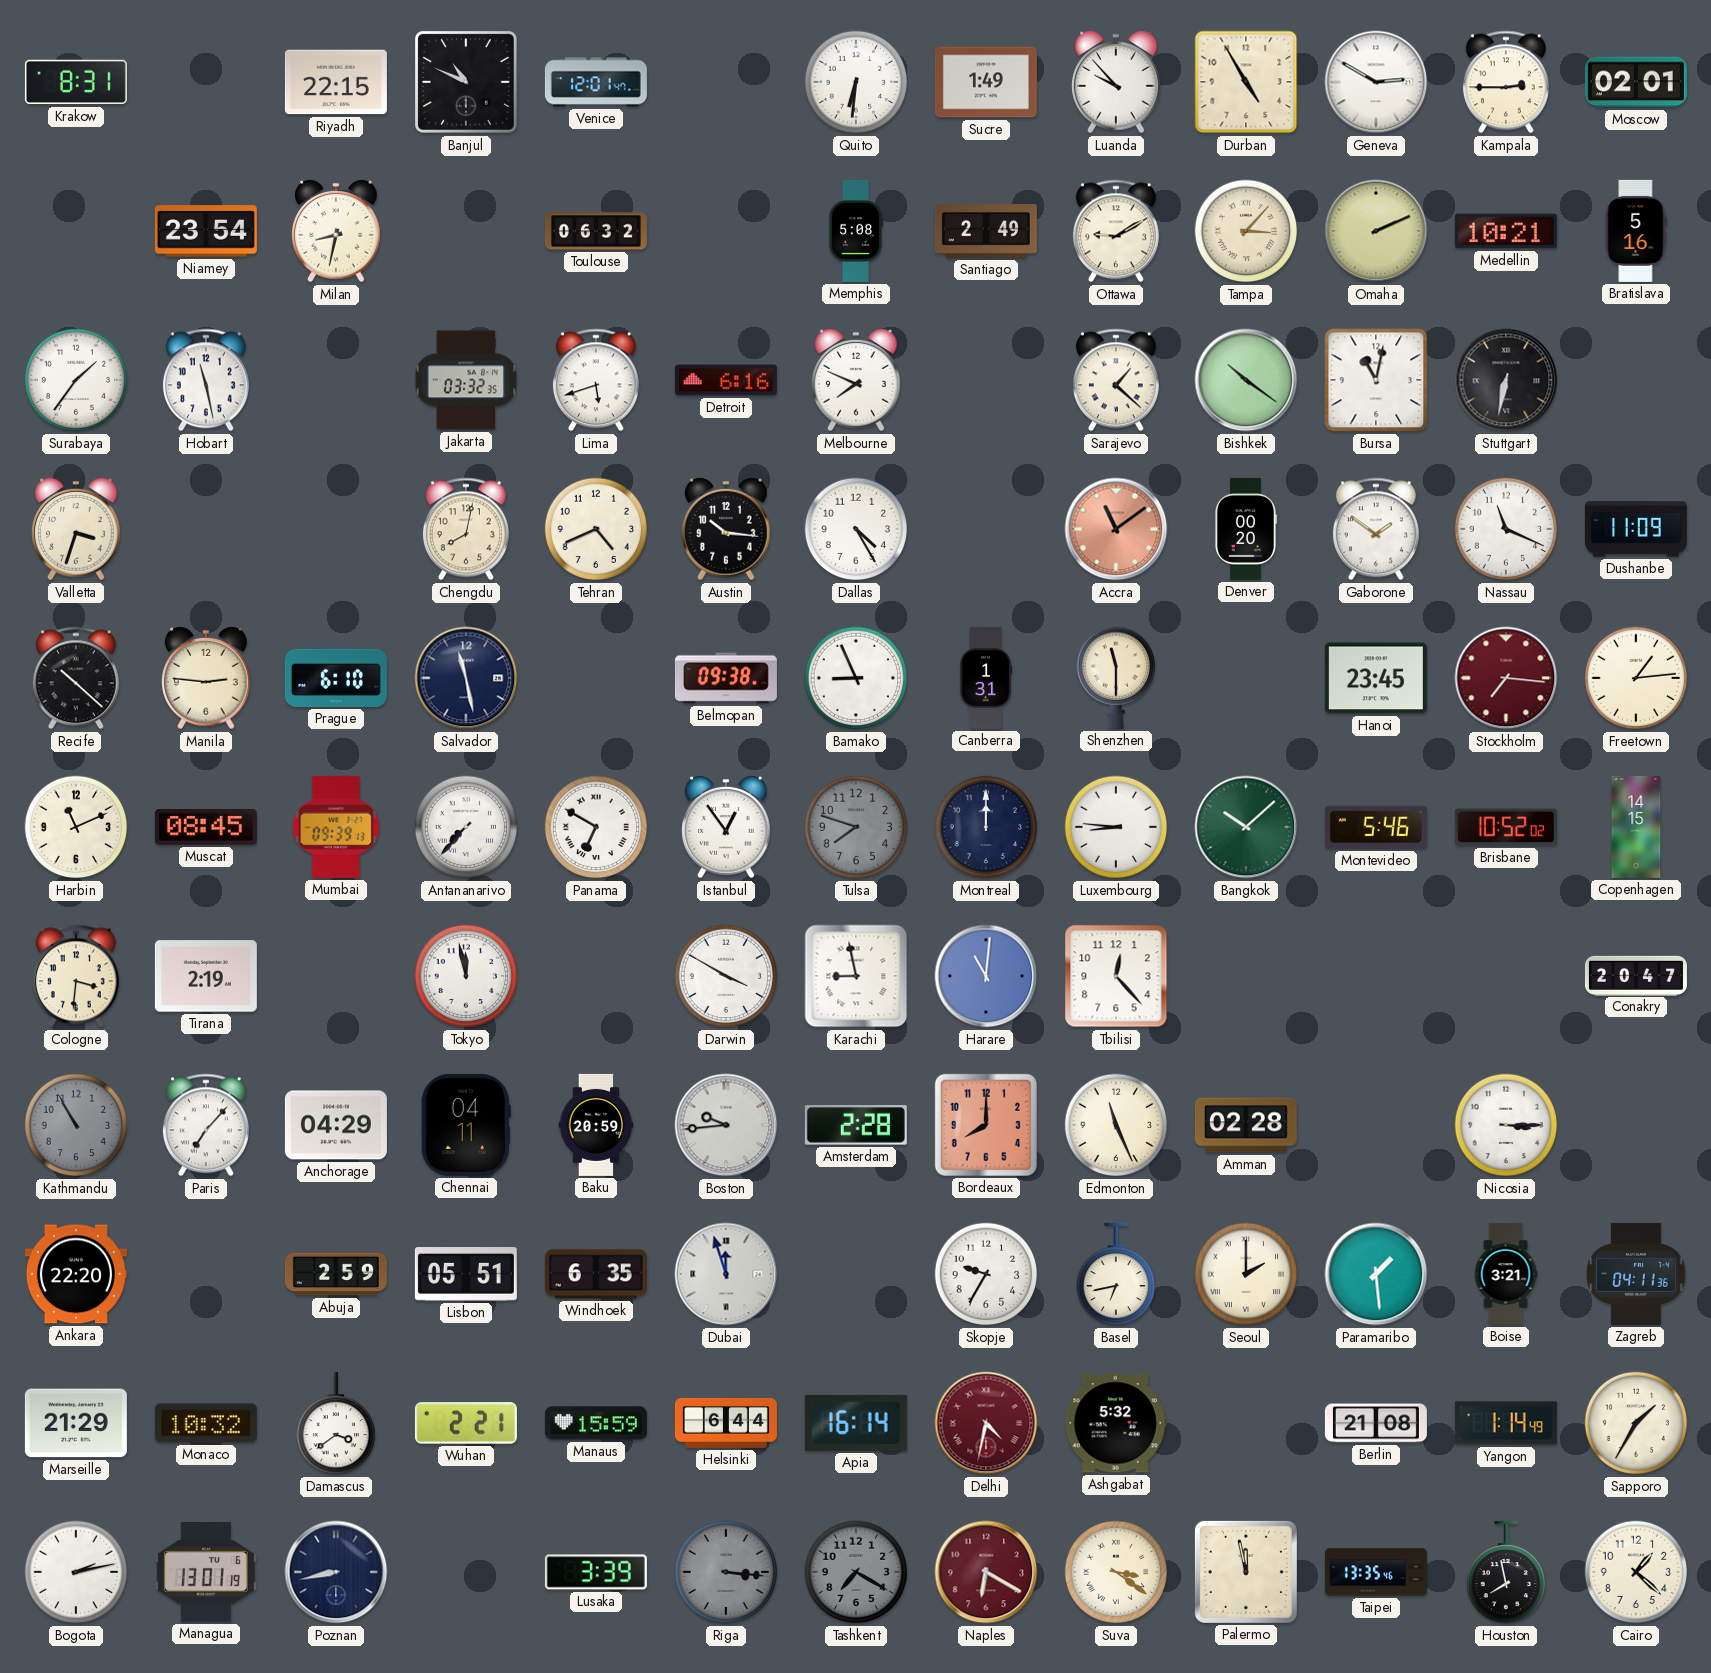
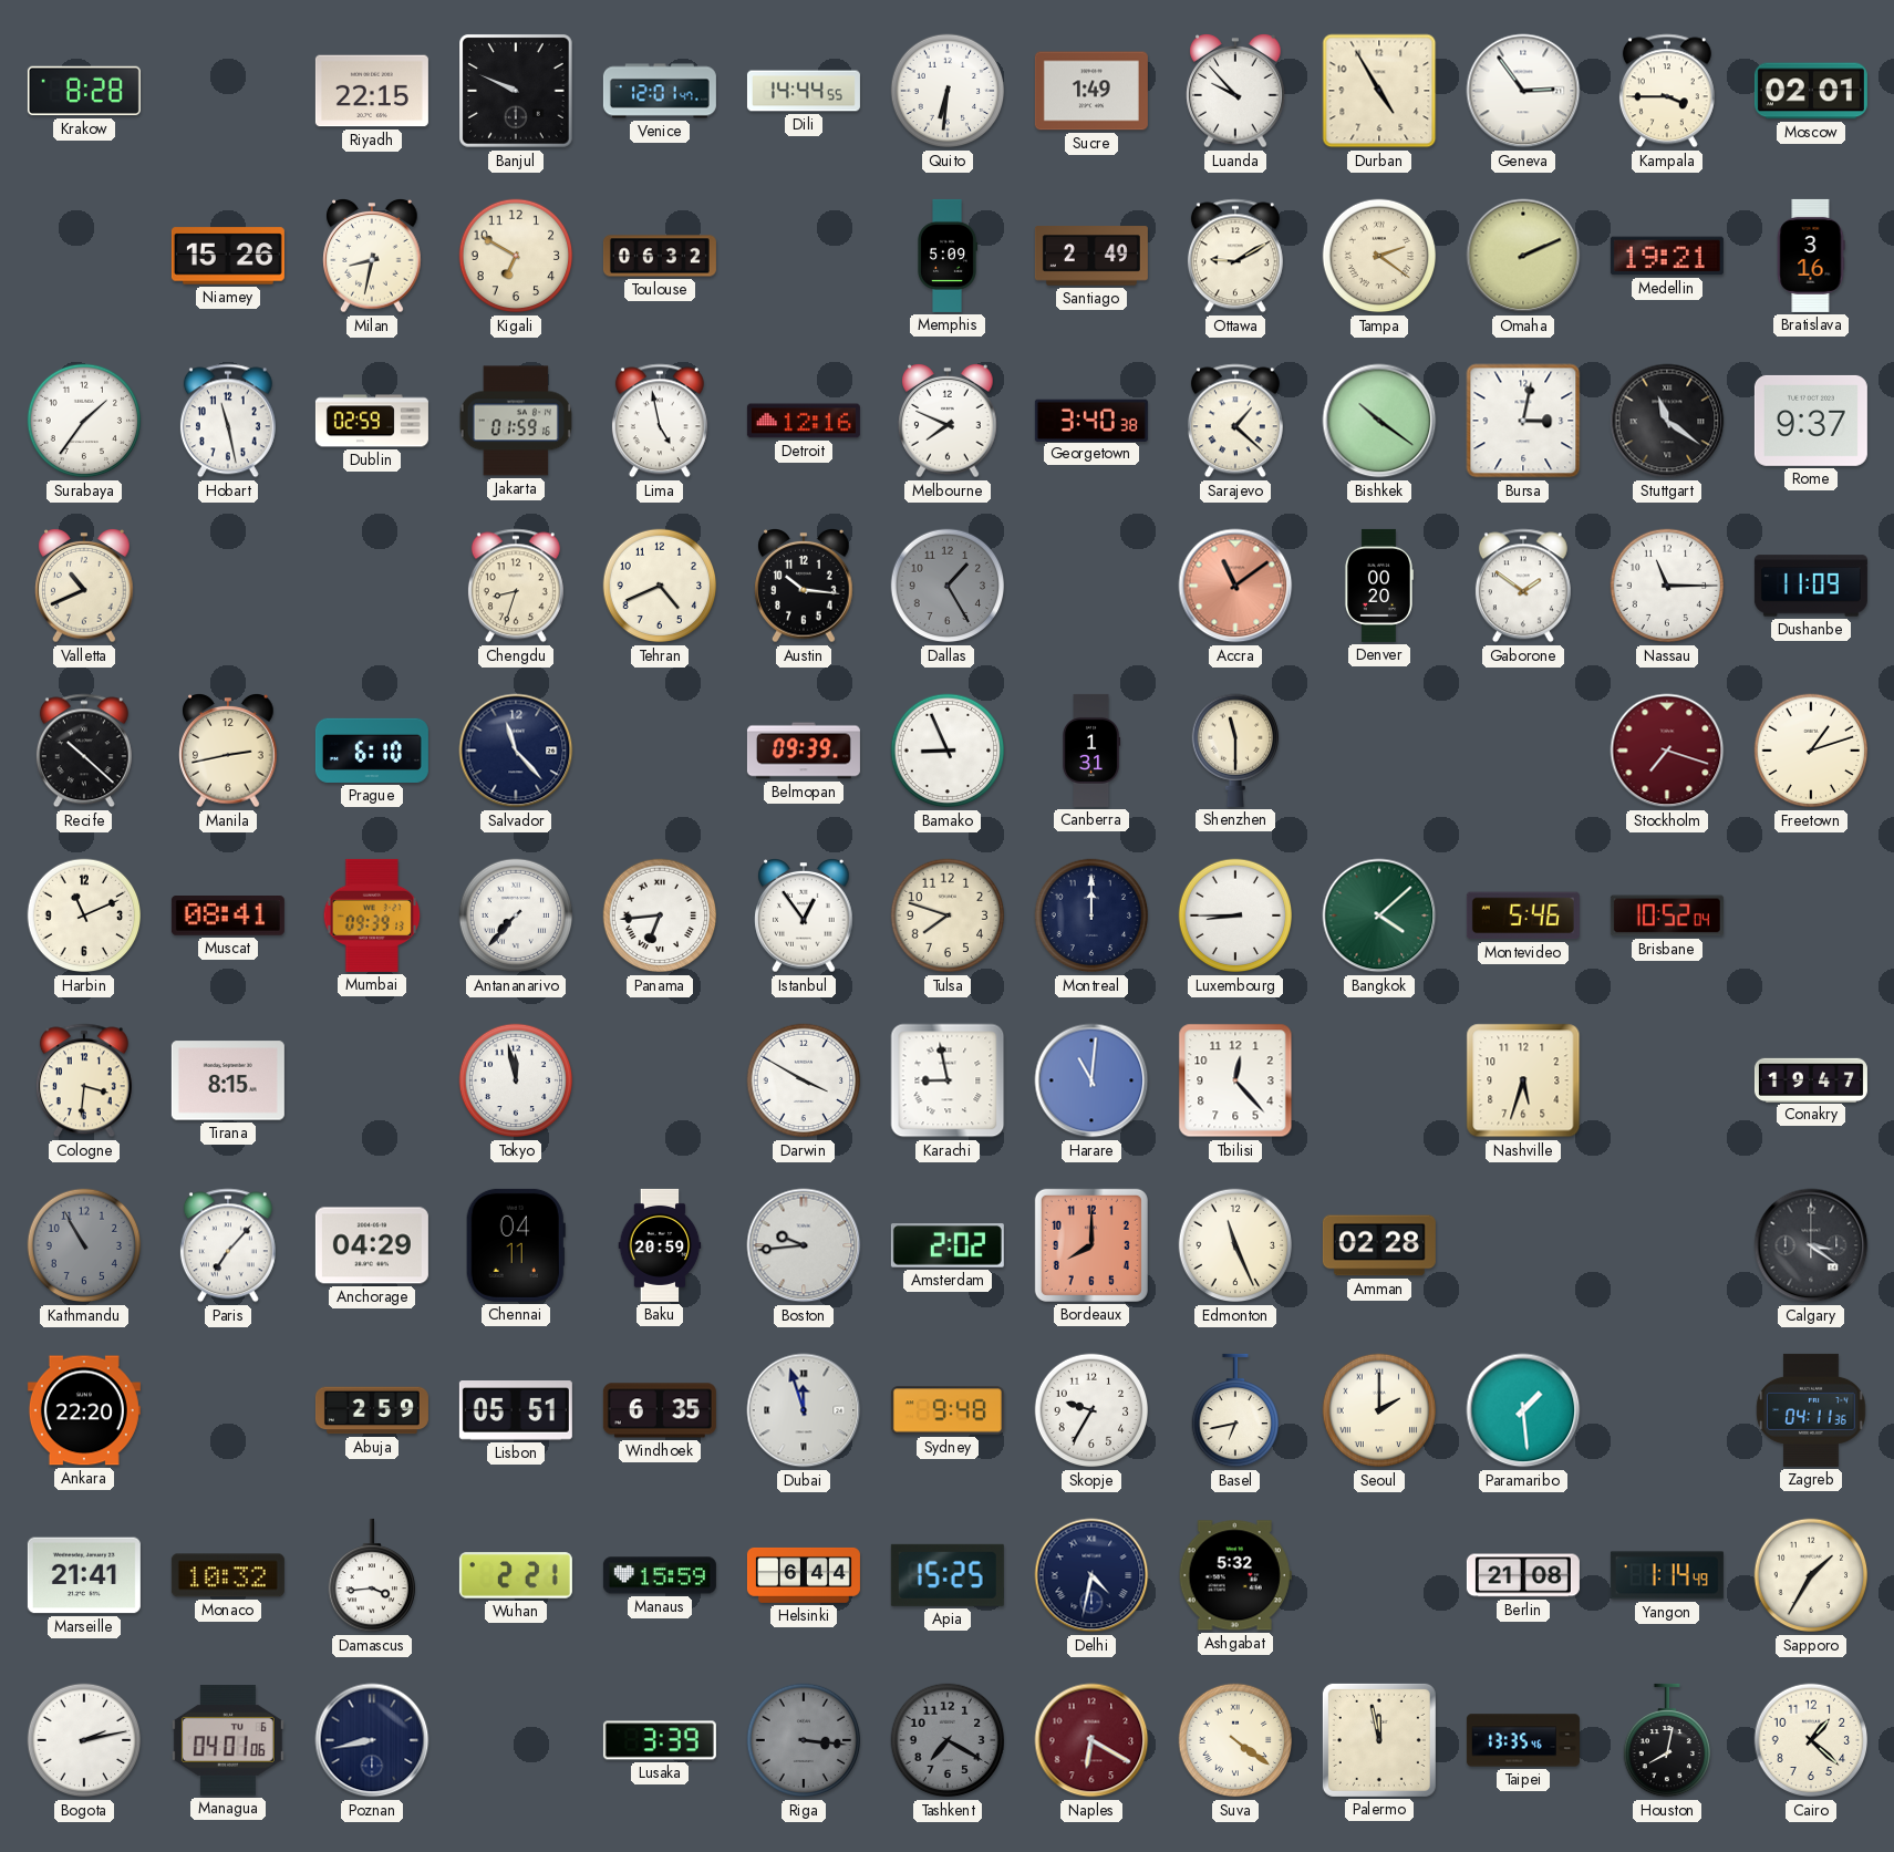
Krakow: 8:31 -> 8:28
Banjul: 10:49 -> 9:49
Dili: none -> 14:44
Geneva: 2:50 -> 2:54
Kampala: 2:45 -> 3:45
Niamey: 23:54 -> 15:26
Kigali: none -> 6:50
Memphis: 5:08 -> 5:09
Tampa: 3:07 -> 2:21
Medellin: 10:21 -> 19:21
Bratislava: 5:16 -> 3:16
Dublin: none -> 02:59
Jakarta: 03:32 -> 01:59
Lima: 5:42 -> 4:58
Detroit: 6:16 -> 12:16
Georgetown: none -> 3:40
Bursa: 11:02 -> 3:02
Stuttgart: 6:32 -> 11:21
Rome: none -> 9:37
Valletta: 3:33 -> 10:41
Chengdu: 8:02 -> 8:33
Dallas: 4:25 -> 1:25
Dallas dial: white -> grey
Nassau: 11:19 -> 11:15
Manila: 2:46 -> 2:43
Salvador: 11:28 -> 11:23
Belmopan: 09:38 -> 09:39
Hanoi: 23:45 -> none
Stockholm: 7:16 -> 7:18
Freetown: 1:14 -> 1:12
Muscat: 08:45 -> 08:41
Panama: 6:50 -> 6:44
Tulsa dial: grey -> cream
Luxembourg: 8:46 -> 8:45
Bangkok: 10:08 -> 4:08
Brisbane: 10:52:02 -> 10:52:04
Copenhagen: 14:15 -> none
Tirana: 2:19 -> 8:15
Nashville: none -> 5:33
Conakry: 20:47 -> 19:47
Amsterdam: 2:28 -> 2:02
Nicosia: 3:15 -> none
Calgary: none -> 3:21
Sydney: none -> 9:48
Boise: 3:21 -> none
Marseille: 21:29 -> 21:41
Damascus: 3:39 -> 3:44
Apia: 16:14 -> 15:25
Delhi dial: burgundy -> navy
Managua: 13:01 -> 04:01
Suva: 3:21 -> 4:21
Houston: 7:58 -> 8:02
